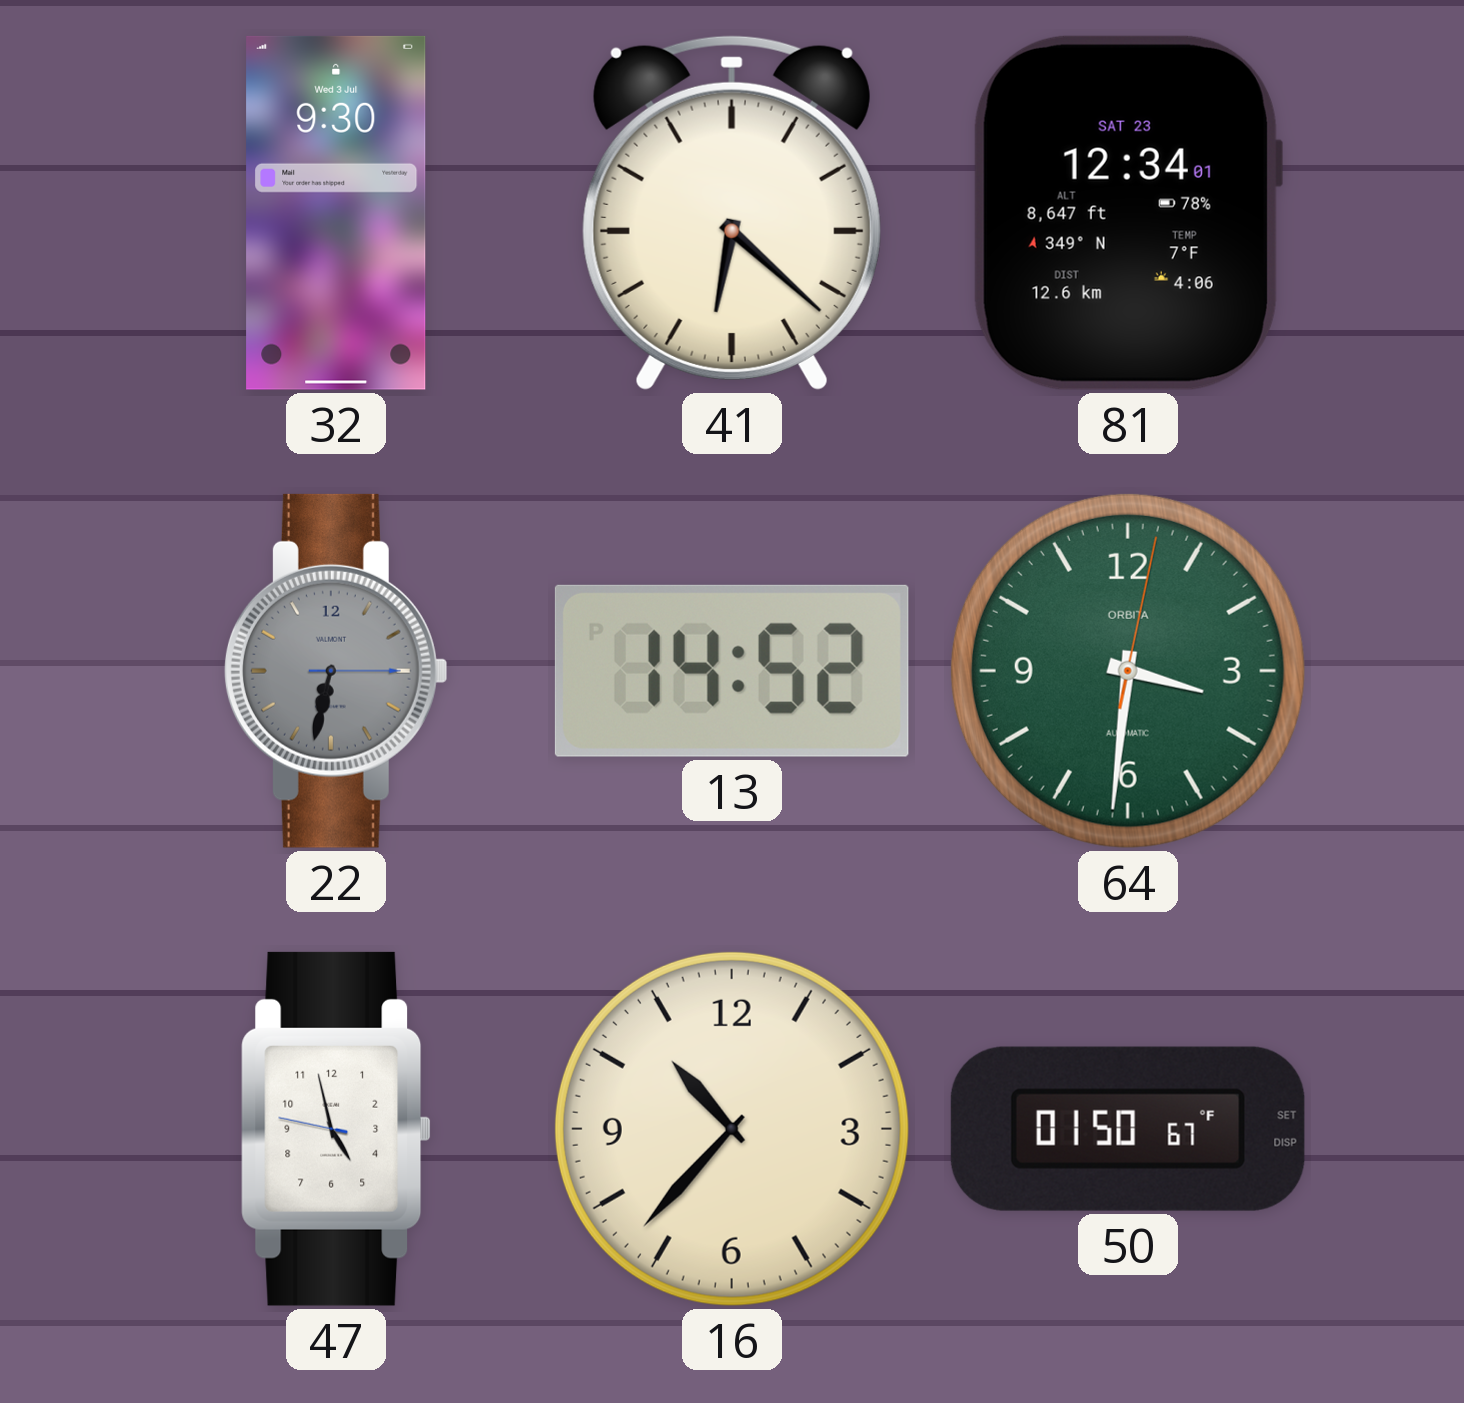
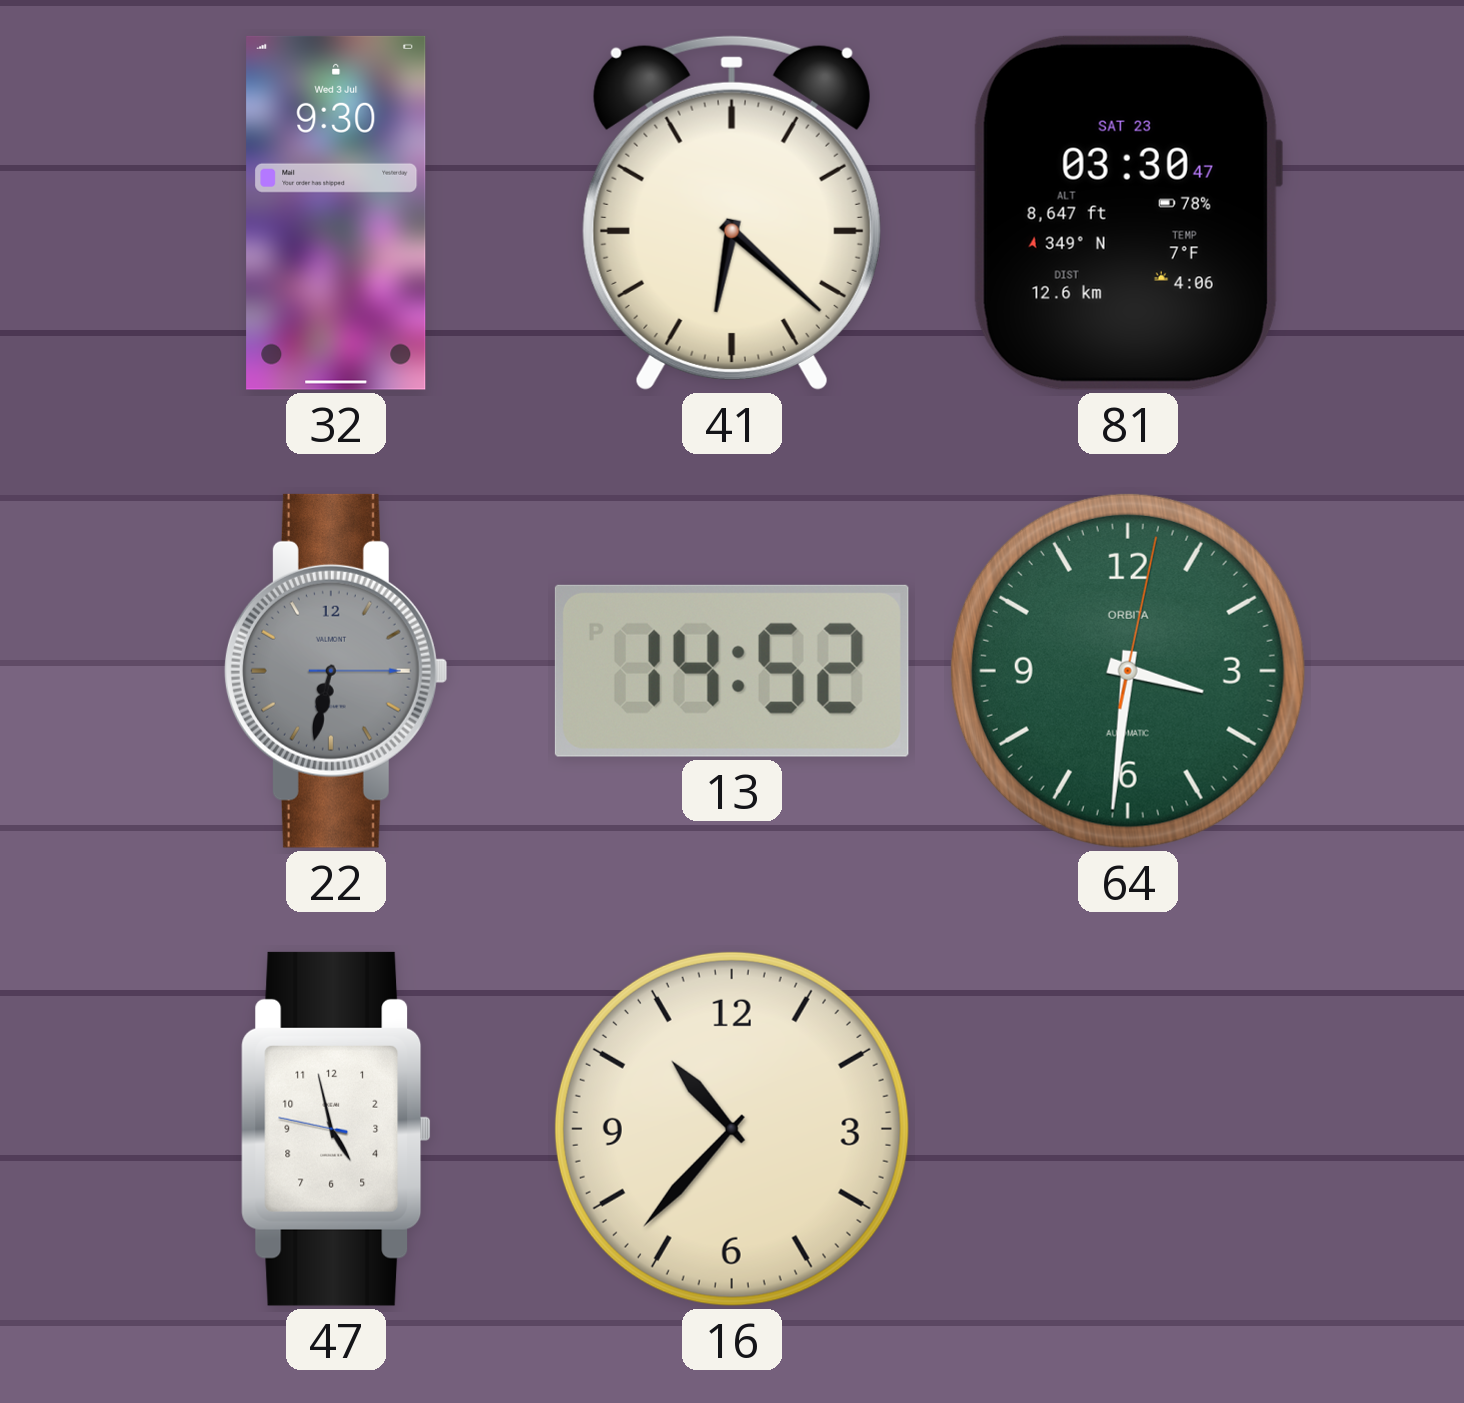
81: 12:34 -> 03:30
50: 01:50 -> none
